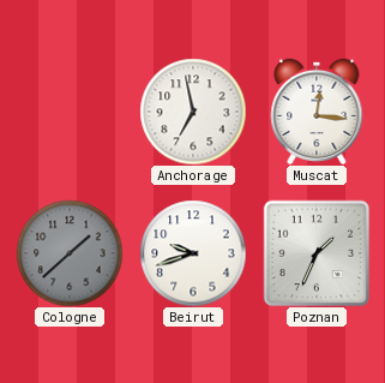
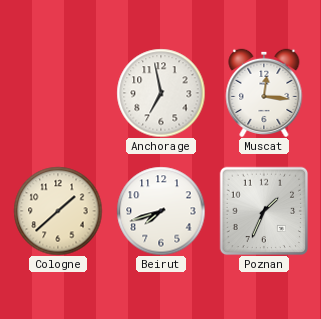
Cologne dial: grey -> cream
Beirut: 9:42 -> 7:42
